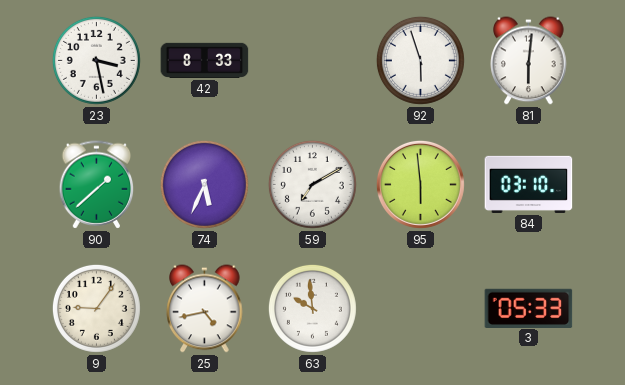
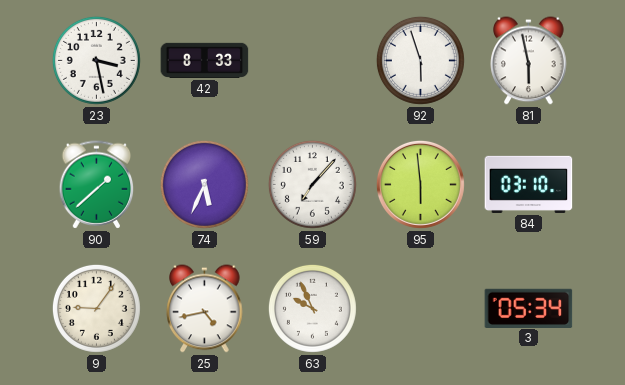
81: 6:01 -> 5:58
59: 7:10 -> 7:07
63: 9:59 -> 9:56
3: 05:33 -> 05:34
